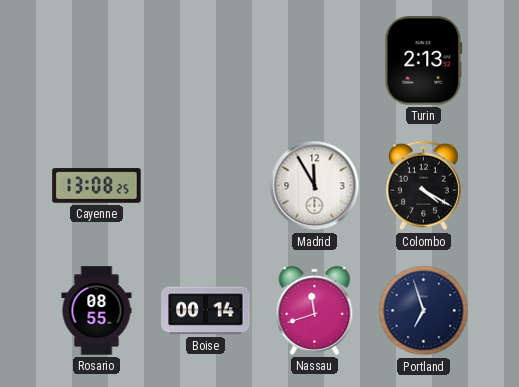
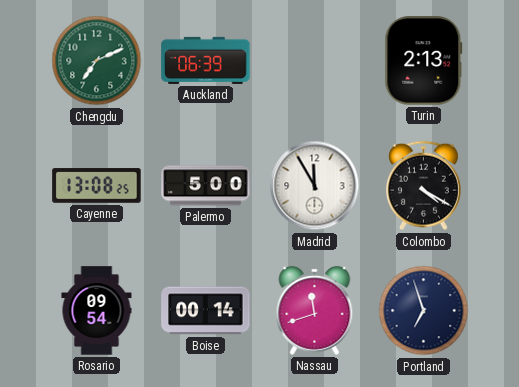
Chengdu: none -> 7:11
Auckland: none -> 06:39
Palermo: none -> 5:00
Rosario: 08:55 -> 09:54
